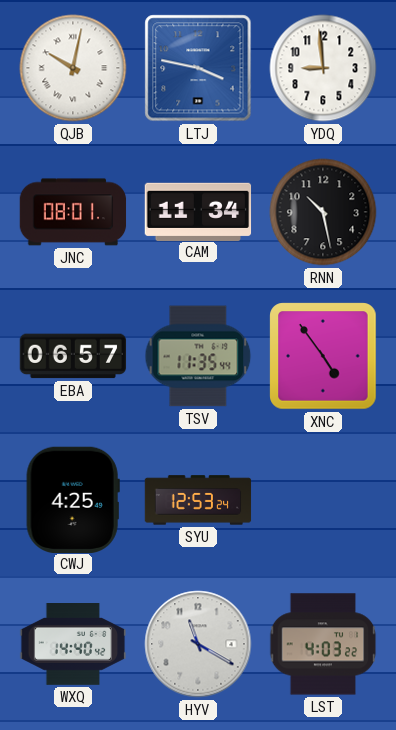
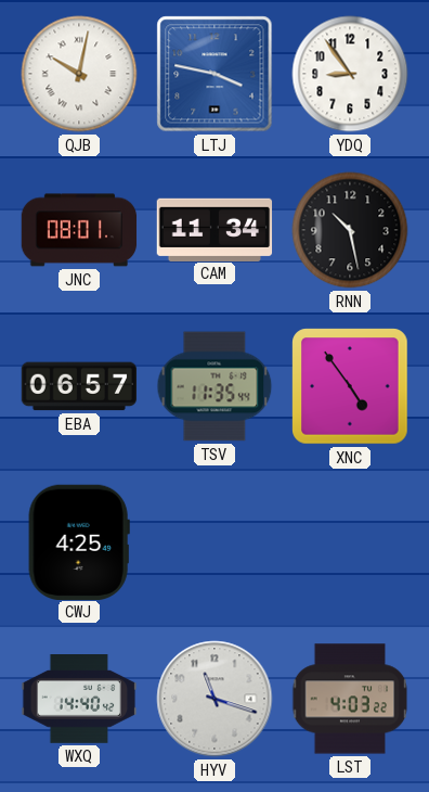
YDQ: 8:59 -> 8:54
SYU: 12:53 -> none
HYV: 11:20 -> 11:18
